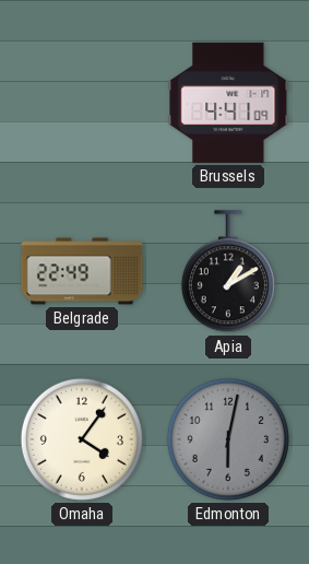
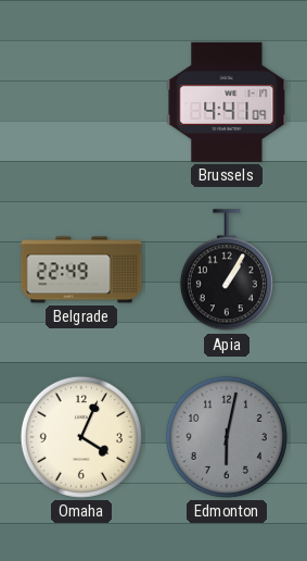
Apia: 1:10 -> 1:05
Omaha: 4:06 -> 4:04
